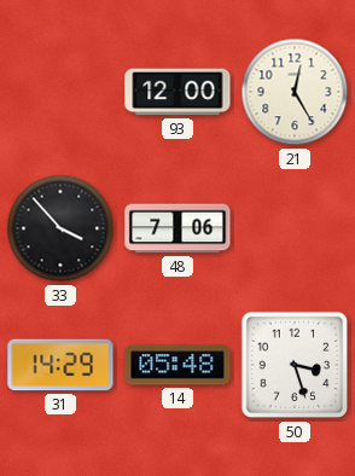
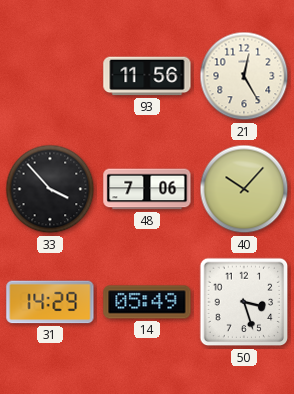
93: 12:00 -> 11:56
40: none -> 10:07
14: 05:48 -> 05:49
